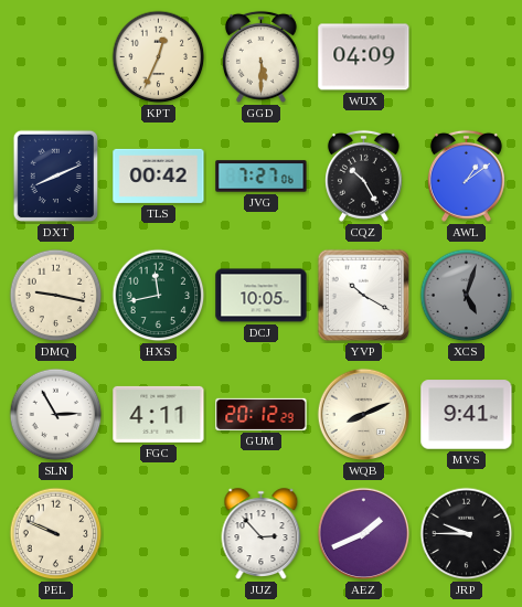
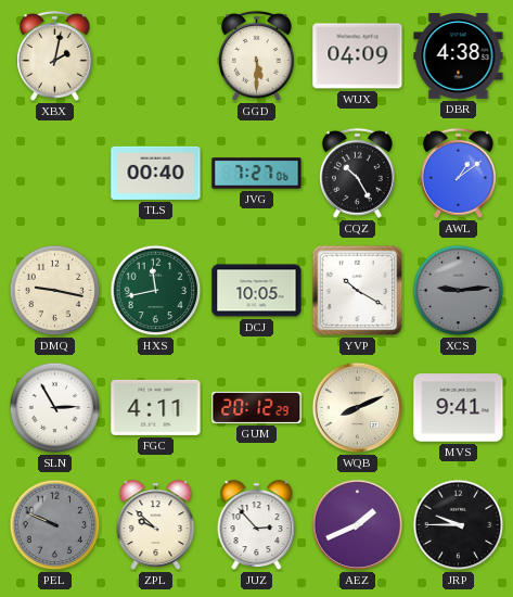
XBX: none -> 2:02
KPT: 12:34 -> none
DBR: none -> 4:38
DXT: 8:11 -> none
TLS: 00:42 -> 00:40
XCS: 5:03 -> 9:14
PEL dial: cream -> grey
ZPL: none -> 9:52
